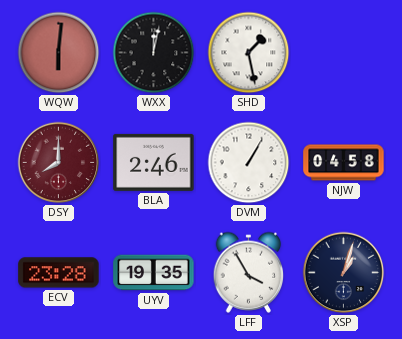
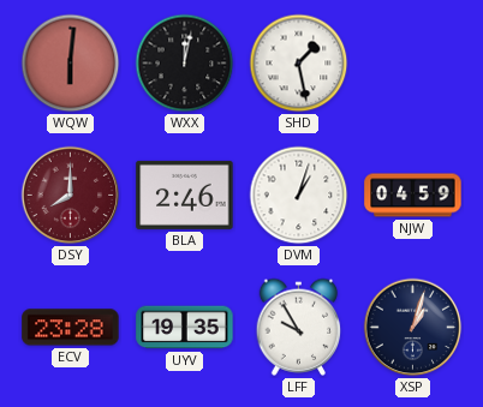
DVM: 1:05 -> 1:03
NJW: 04:58 -> 04:59
LFF: 3:55 -> 9:55
